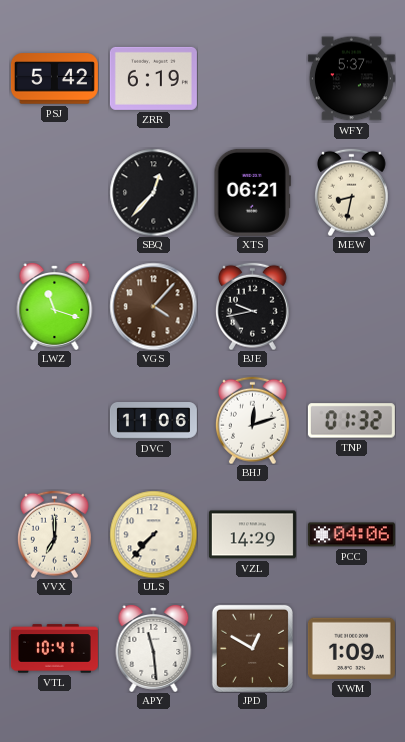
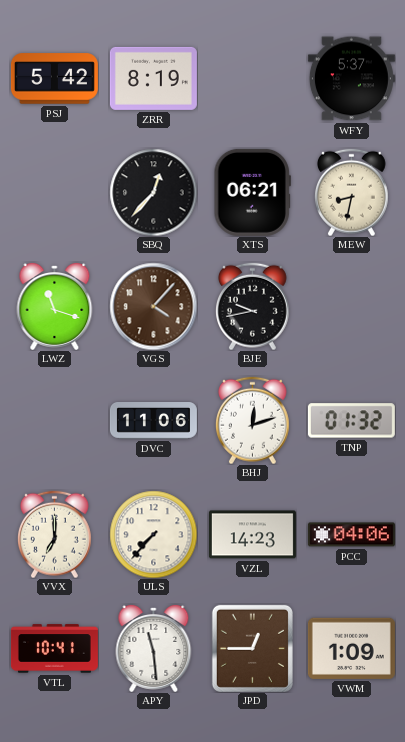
ZRR: 6:19 -> 8:19
VZL: 14:29 -> 14:23
JPD: 12:50 -> 12:45
